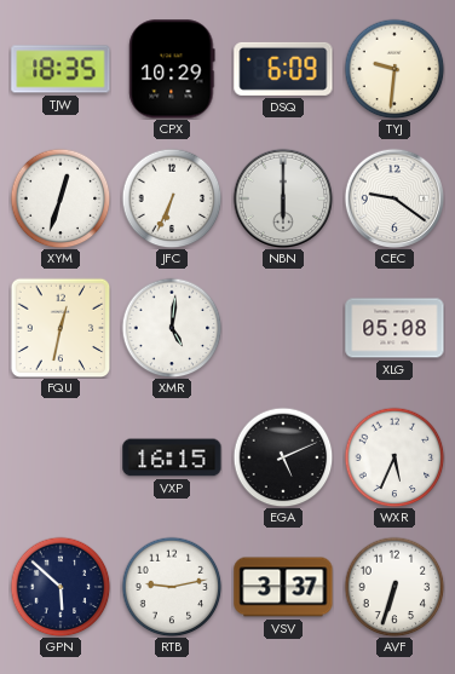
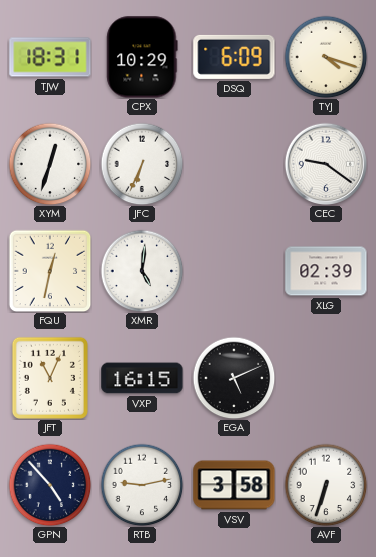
TJW: 18:35 -> 18:31
TYJ: 9:31 -> 4:18
NBN: 6:00 -> none
XLG: 05:08 -> 02:39
JFT: none -> 11:04
WXR: 5:34 -> none
GPN: 5:52 -> 4:53
VSV: 3:37 -> 3:58
